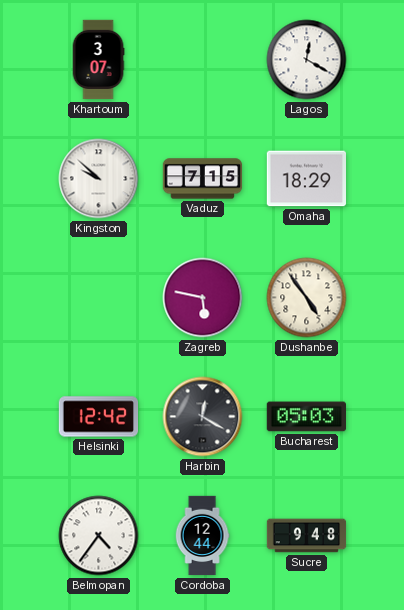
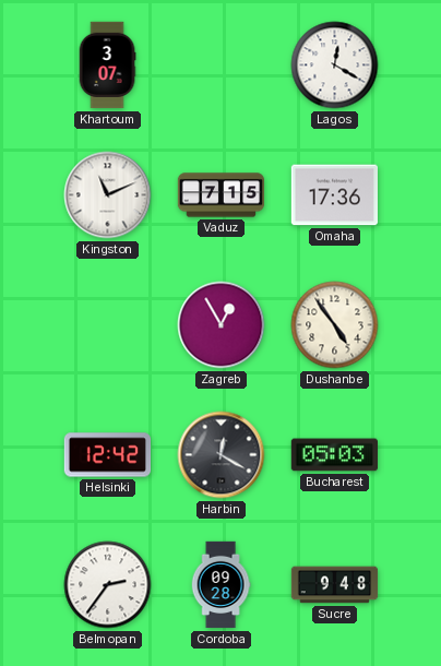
Kingston: 9:52 -> 11:11
Omaha: 18:29 -> 17:36
Zagreb: 5:47 -> 12:55
Belmopan: 4:36 -> 2:36
Cordoba: 12:44 -> 09:28
